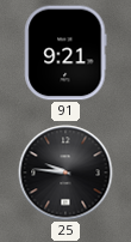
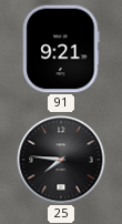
25: 9:46 -> 7:46
